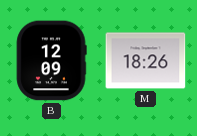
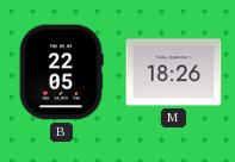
B: 12:09 -> 22:05
